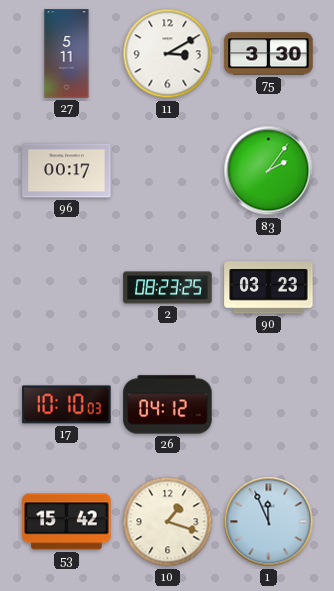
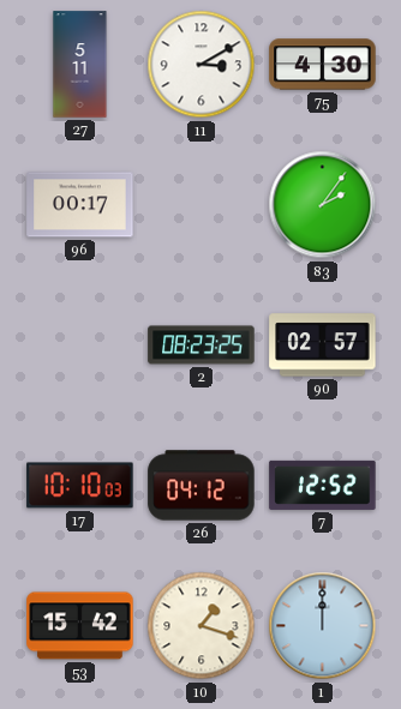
75: 3:30 -> 4:30
90: 03:23 -> 02:57
7: none -> 12:52
1: 11:56 -> 12:00
